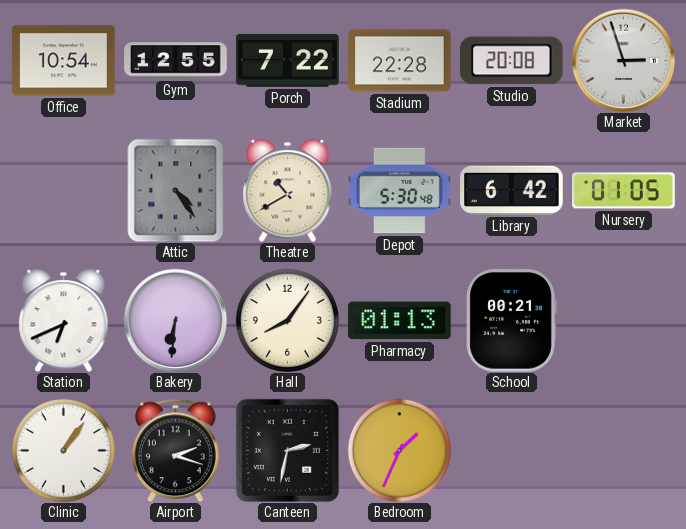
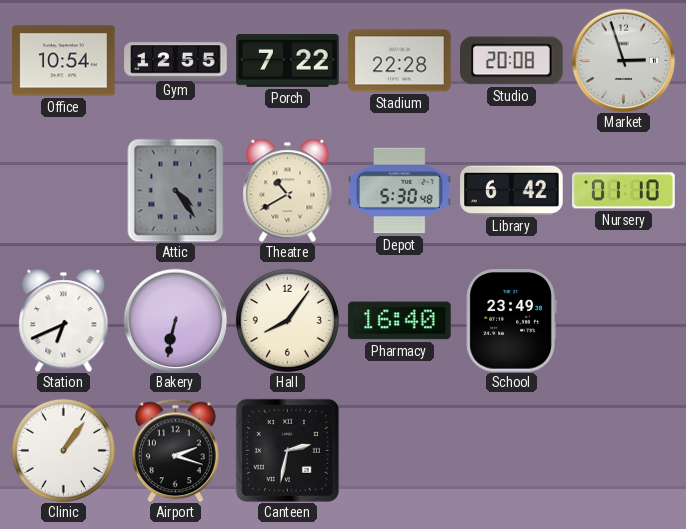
Nursery: 01:05 -> 01:10
Bakery: 6:31 -> 6:32
Pharmacy: 01:13 -> 16:40
School: 00:21 -> 23:49
Bedroom: 1:34 -> none
